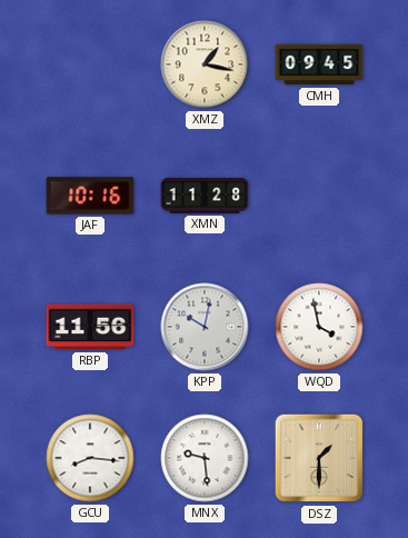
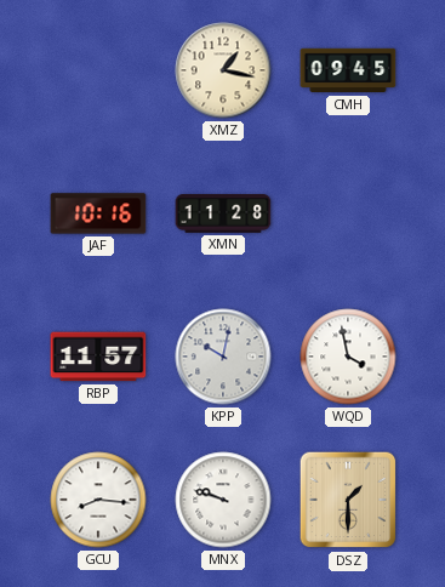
RBP: 11:56 -> 11:57
MNX: 9:29 -> 9:48
